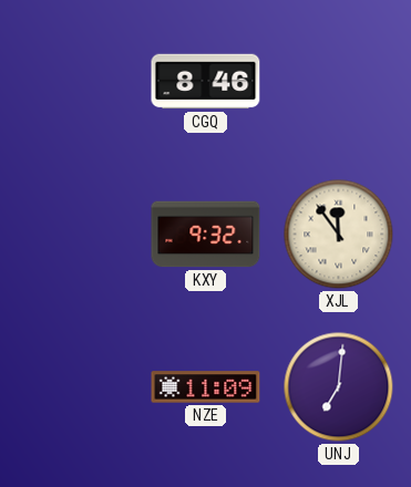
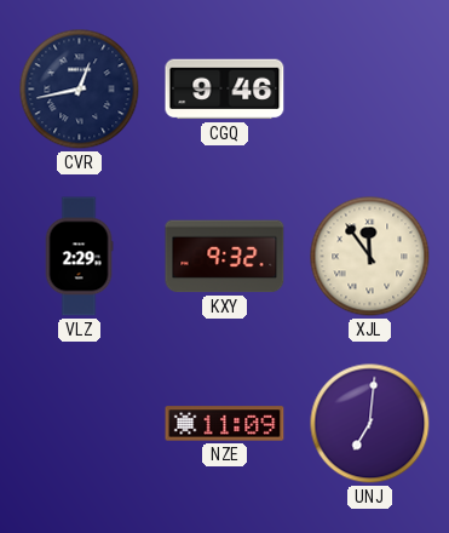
CVR: none -> 12:43
CGQ: 8:46 -> 9:46
VLZ: none -> 2:29
